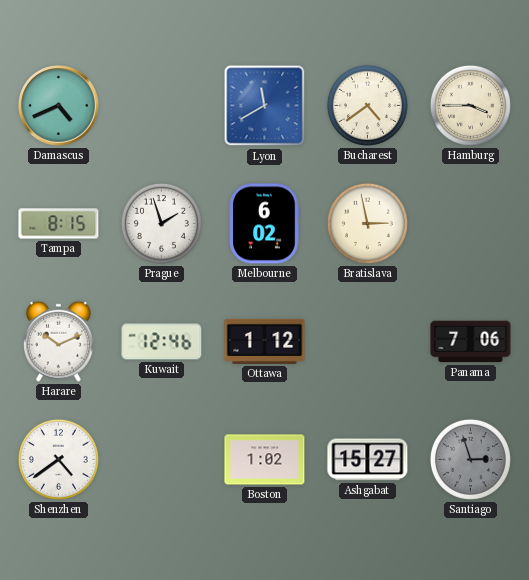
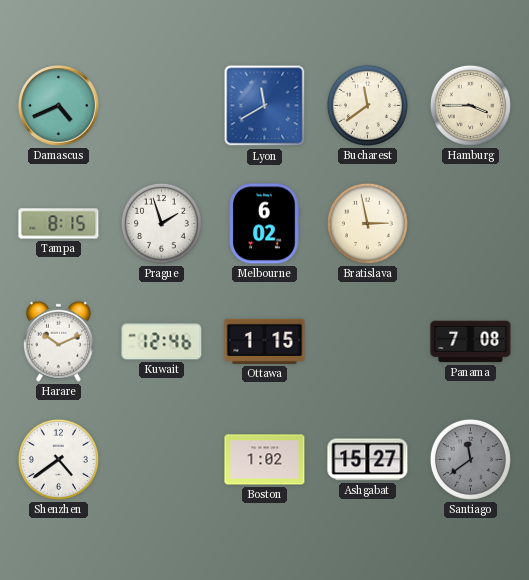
Bucharest: 4:39 -> 11:39
Ottawa: 1:12 -> 1:15
Panama: 7:06 -> 7:08
Santiago: 2:57 -> 11:39
